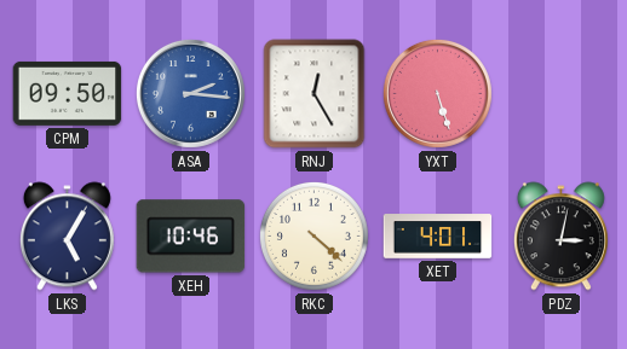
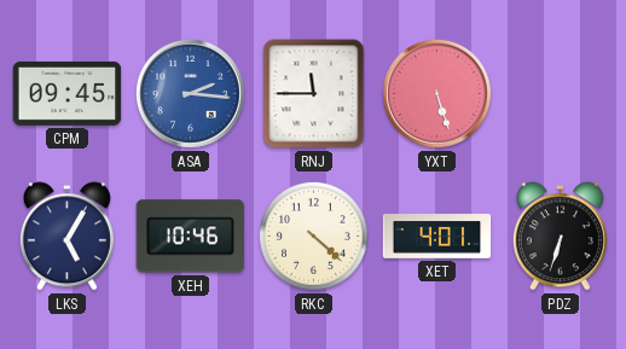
CPM: 09:50 -> 09:45
RNJ: 12:25 -> 11:45
PDZ: 3:02 -> 6:33
